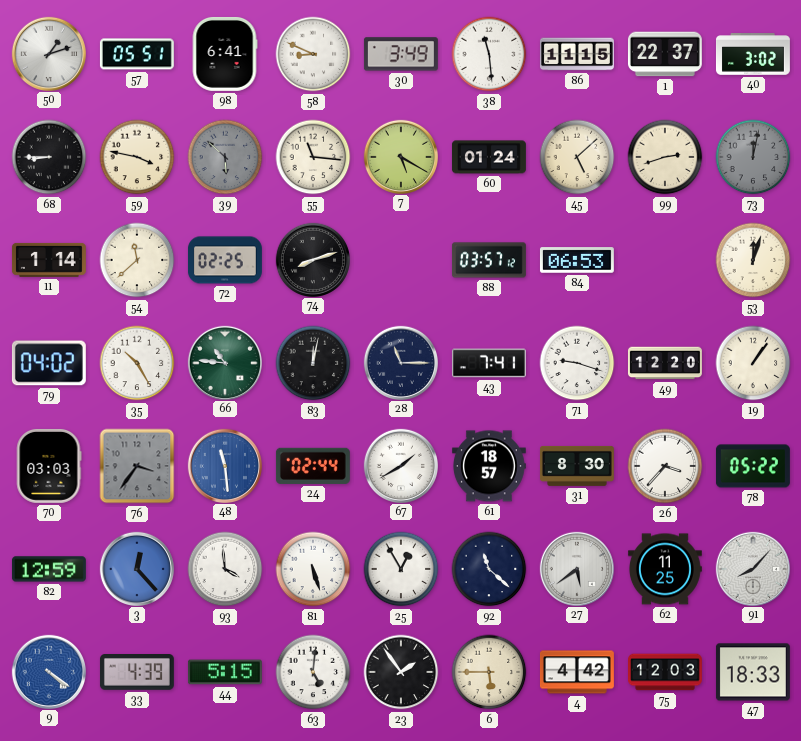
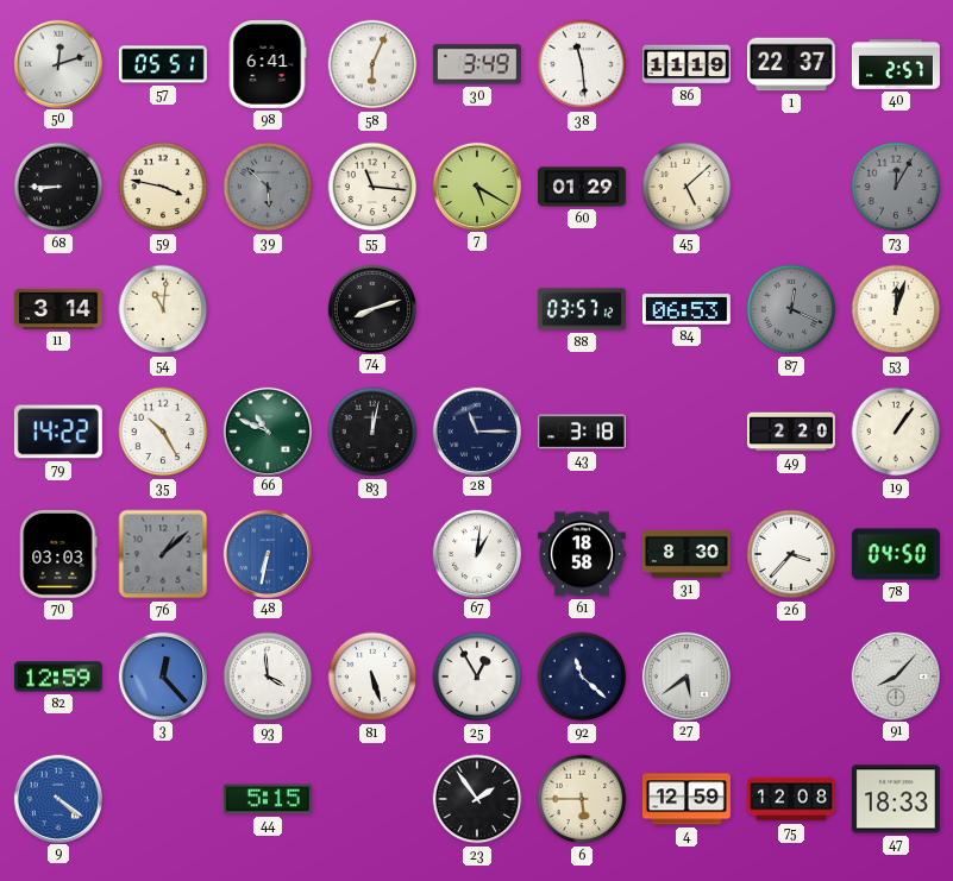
50: 1:12 -> 12:12
58: 8:49 -> 6:04
86: 11:15 -> 11:19
40: 3:02 -> 2:57
60: 01:24 -> 01:29
99: 2:42 -> none
73: 12:02 -> 12:05
11: 1:14 -> 3:14
54: 11:38 -> 11:01
72: 02:25 -> none
87: none -> 12:19
79: 04:02 -> 14:22
66: 10:46 -> 10:49
43: 7:41 -> 3:18
71: 9:18 -> none
49: 12:20 -> 2:20
76: 3:36 -> 1:08
48: 11:29 -> 6:32
24: 02:44 -> none
67: 1:40 -> 1:01
61: 18:57 -> 18:58
78: 05:22 -> 04:50
62: 11:25 -> none
33: 4:39 -> none
63: 5:01 -> none
4: 4:42 -> 12:59
75: 12:03 -> 12:08
